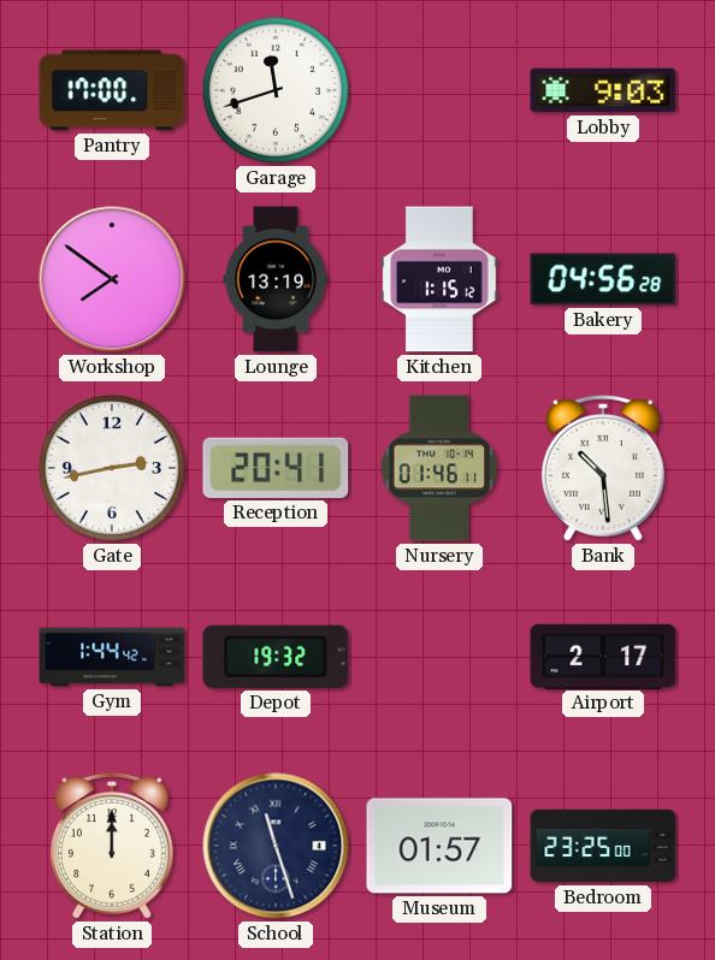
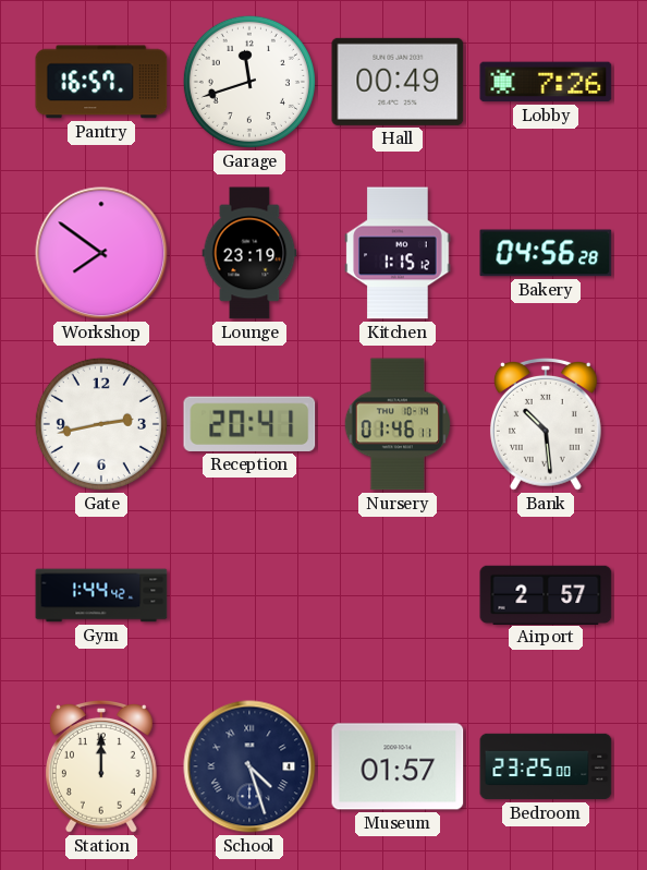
Pantry: 17:00 -> 16:57
Hall: none -> 00:49
Lobby: 9:03 -> 7:26
Lounge: 13:19 -> 23:19
Depot: 19:32 -> none
Airport: 2:17 -> 2:57
School: 11:27 -> 4:27
